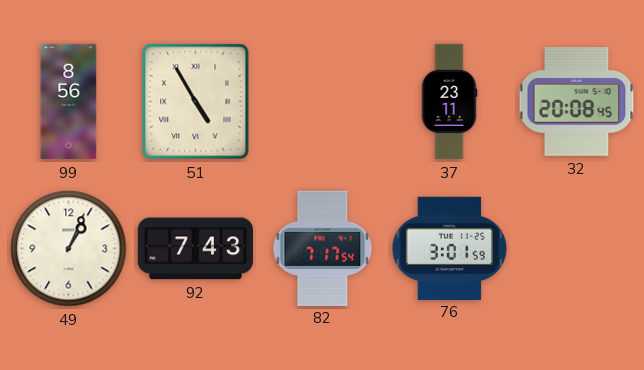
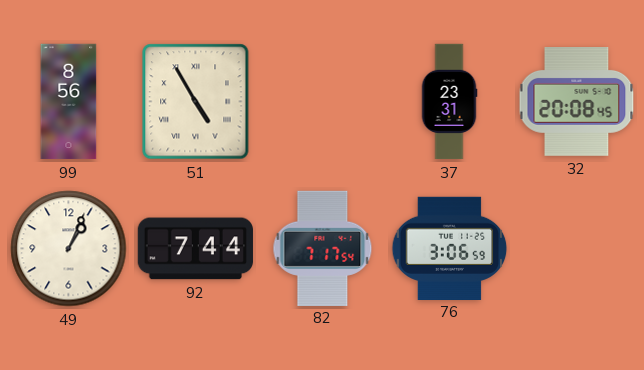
37: 23:11 -> 23:31
92: 7:43 -> 7:44
76: 3:01 -> 3:06
